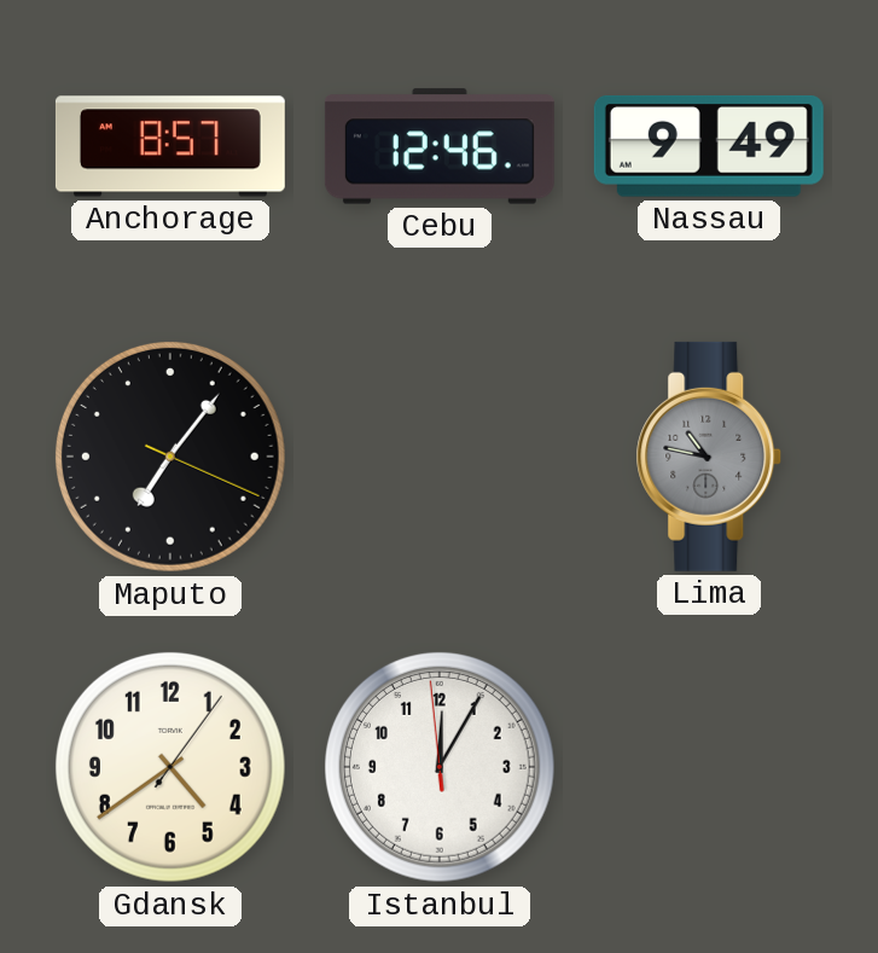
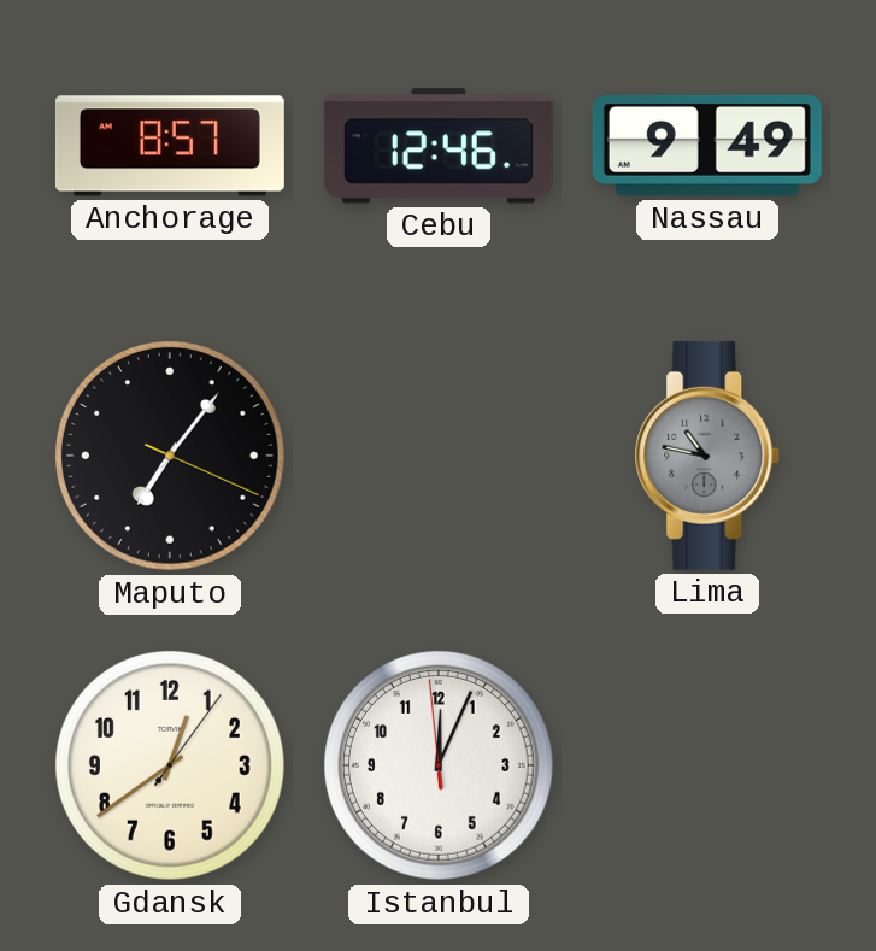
Gdansk: 4:39 -> 12:39
Istanbul: 12:04 -> 12:03
